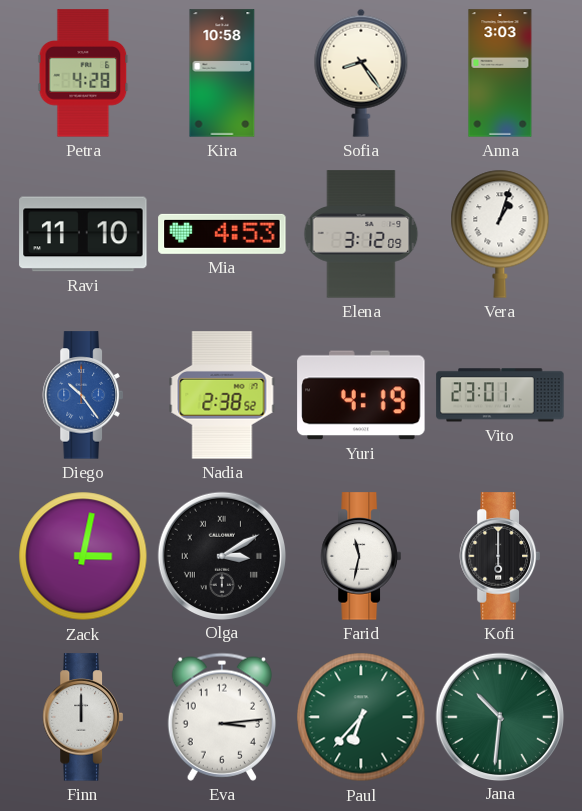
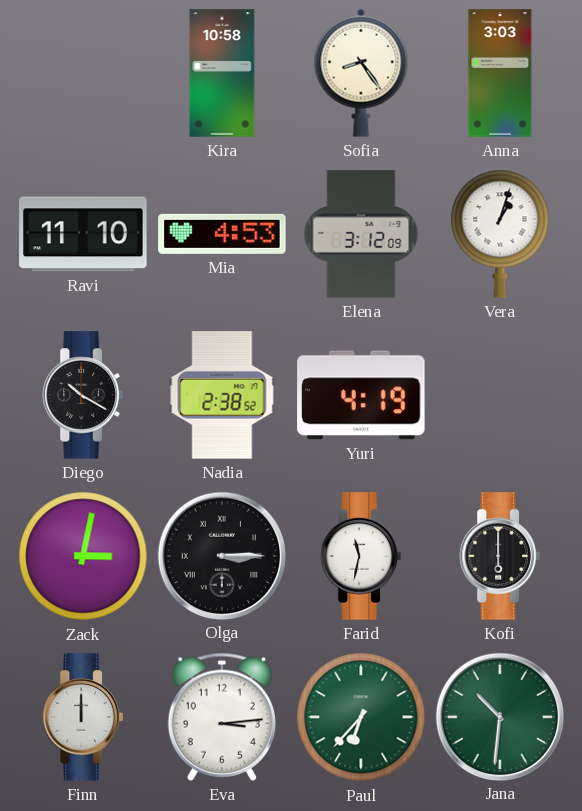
Petra: 4:28 -> none
Diego: 10:24 -> 10:20
Diego dial: blue -> black
Vito: 23:01 -> none
Olga: 3:10 -> 3:15
